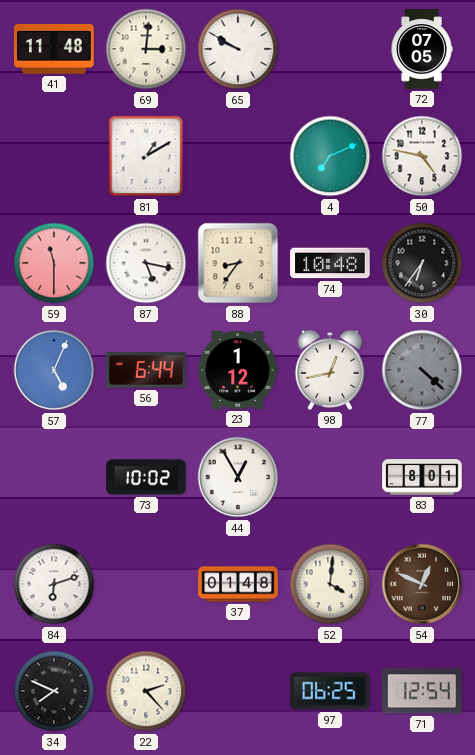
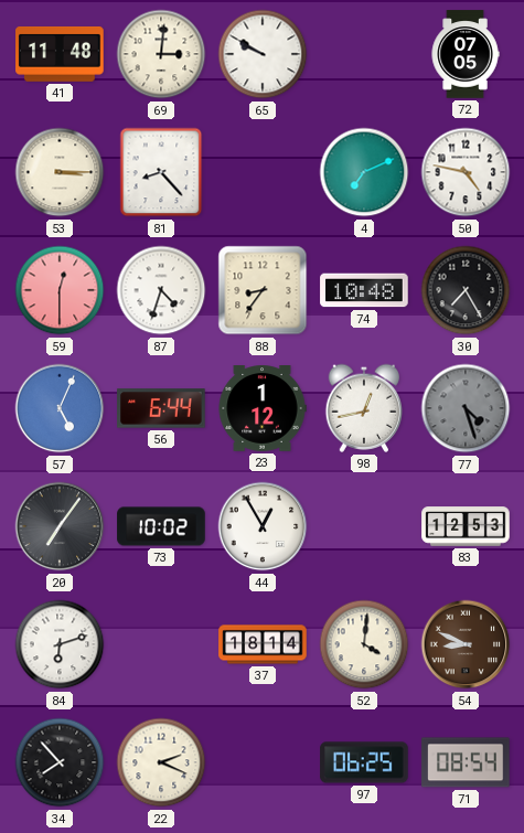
53: none -> 3:15
81: 1:10 -> 8:23
59: 11:30 -> 12:30
87: 5:17 -> 4:33
30: 6:36 -> 7:25
77: 4:22 -> 4:27
20: none -> 7:06
83: 8:01 -> 12:53
37: 01:48 -> 18:14
54: 12:49 -> 8:49
34: 7:49 -> 7:53
22: 2:23 -> 2:19
71: 12:54 -> 08:54
